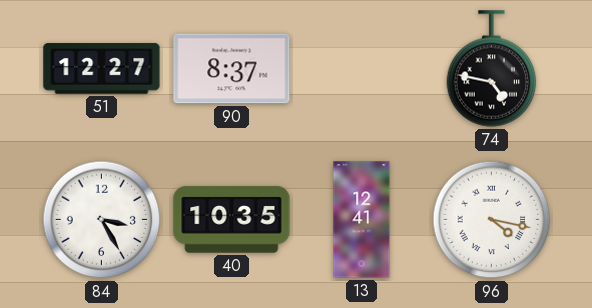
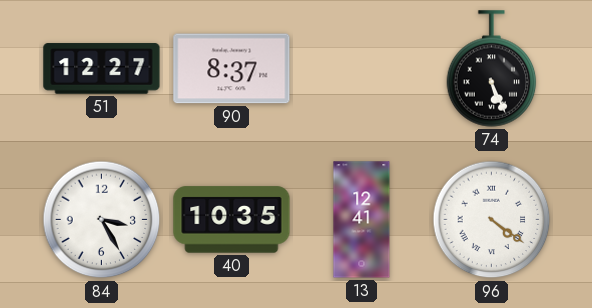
74: 4:47 -> 5:26
96: 4:17 -> 4:21
